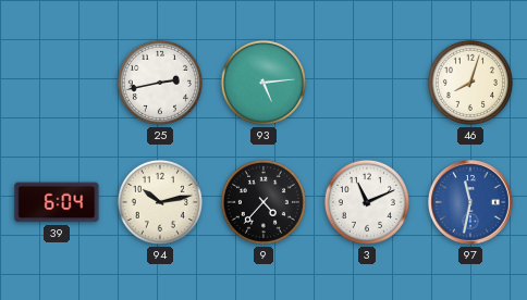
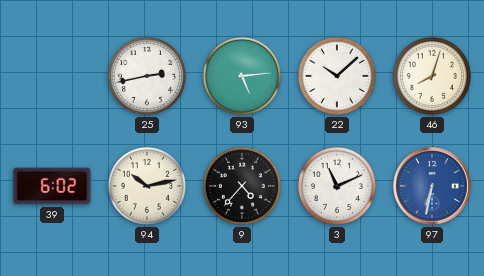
22: none -> 10:08
39: 6:04 -> 6:02
97: 11:32 -> 6:32
